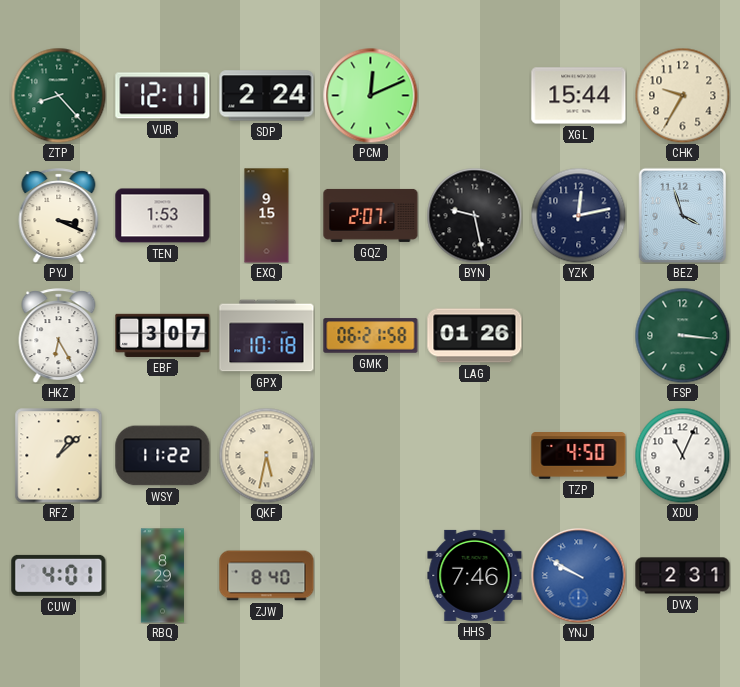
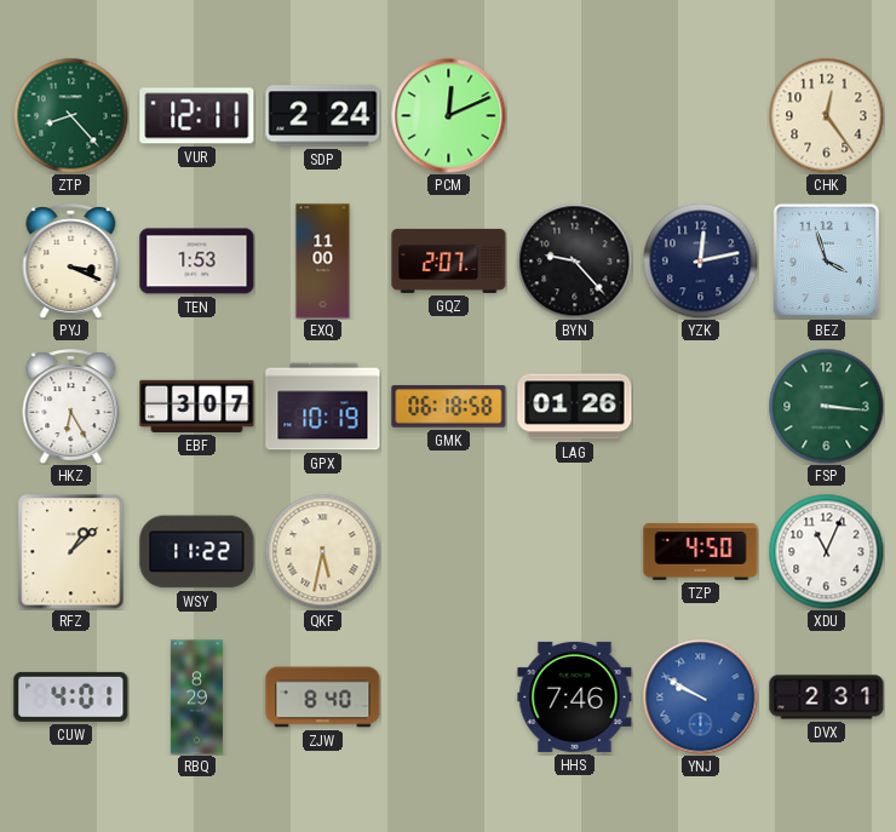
XGL: 15:44 -> none
CHK: 9:35 -> 12:24
EXQ: 9:15 -> 11:00
BYN: 9:28 -> 9:23
GPX: 10:18 -> 10:19
GMK: 06:21 -> 06:18
